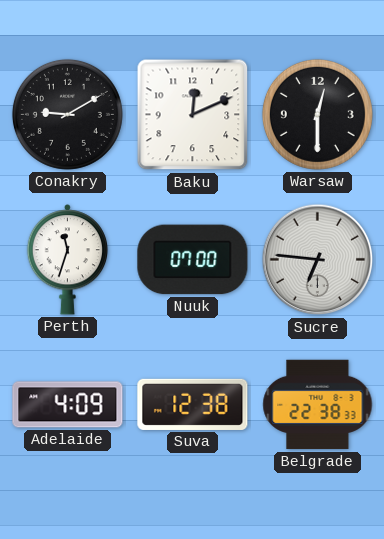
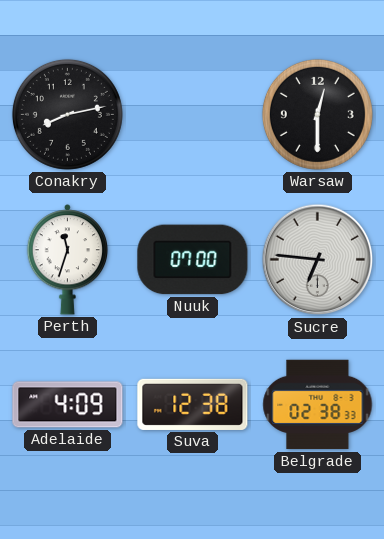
Conakry: 9:10 -> 8:13
Baku: 12:11 -> none
Belgrade: 22:38 -> 02:38
